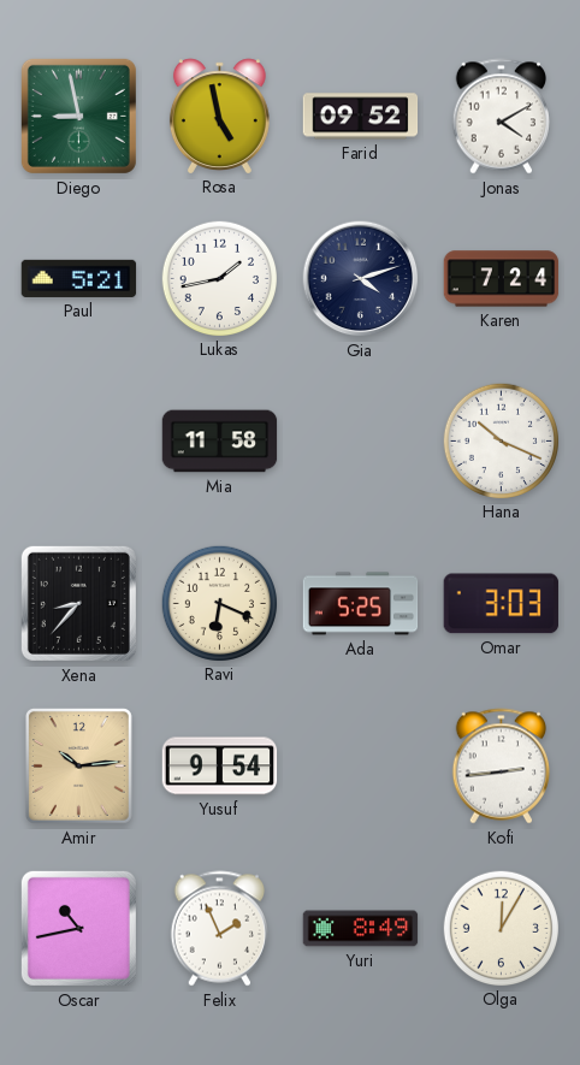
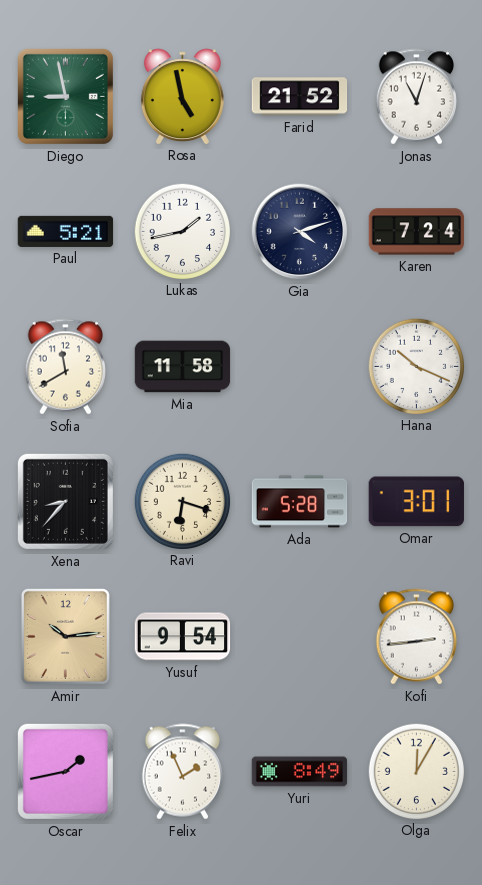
Farid: 09:52 -> 21:52
Jonas: 4:10 -> 11:03
Sofia: none -> 11:40
Ravi: 6:19 -> 6:18
Ada: 5:25 -> 5:28
Omar: 3:03 -> 3:01
Oscar: 10:43 -> 1:43
